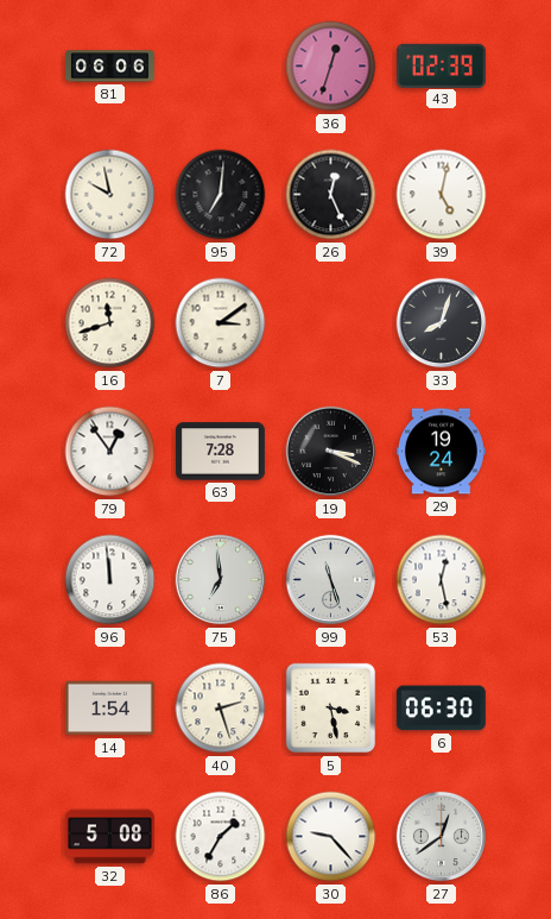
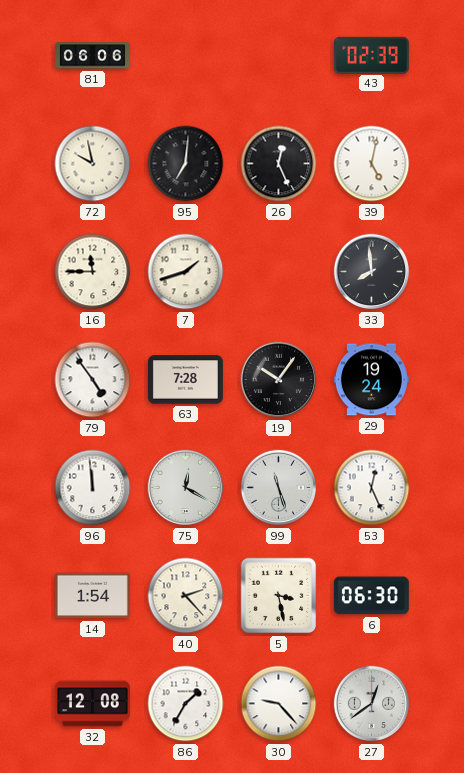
36: 12:33 -> none
16: 11:42 -> 11:45
7: 3:09 -> 1:42
33: 8:03 -> 7:59
79: 12:54 -> 4:54
19: 3:19 -> 10:06
75: 6:59 -> 12:20
53: 12:28 -> 12:26
40: 2:27 -> 2:23
32: 5:08 -> 12:08
